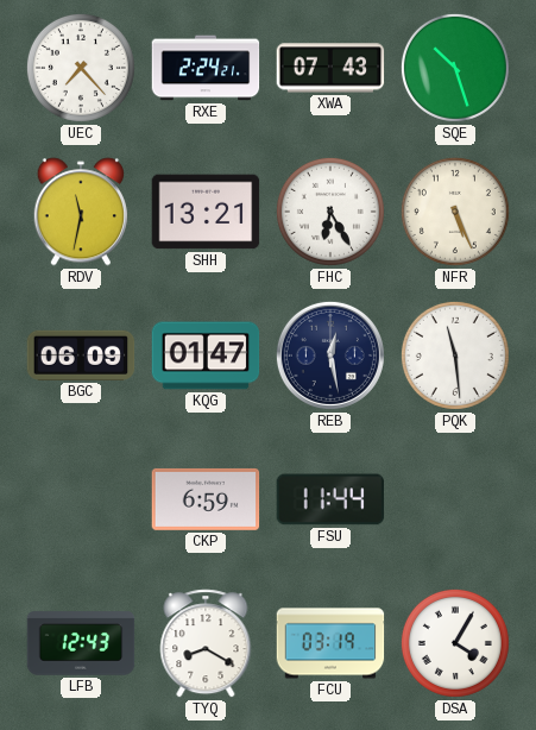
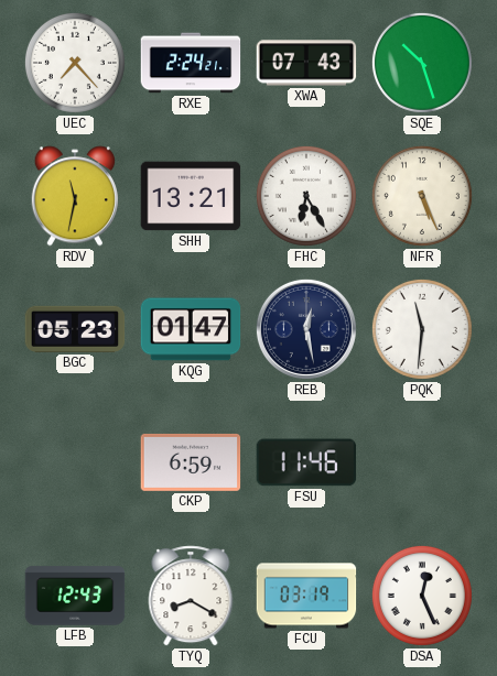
BGC: 06:09 -> 05:23
PQK: 11:29 -> 11:31
FSU: 11:44 -> 11:46
DSA: 4:05 -> 12:26
